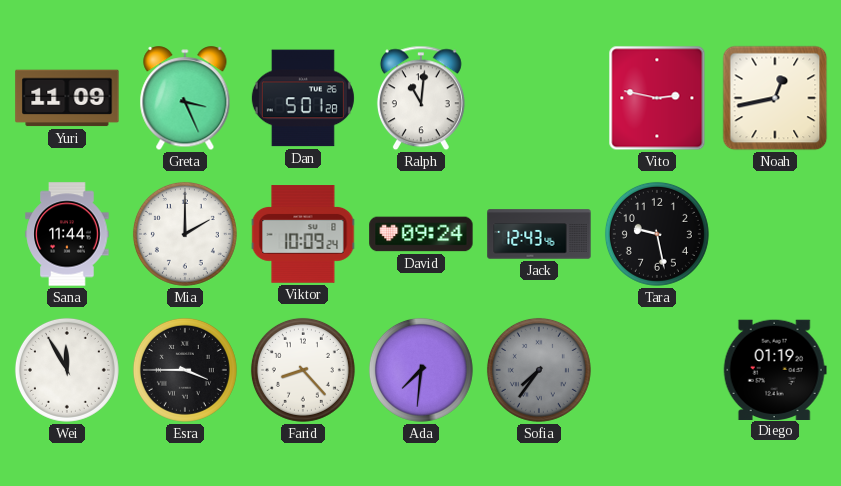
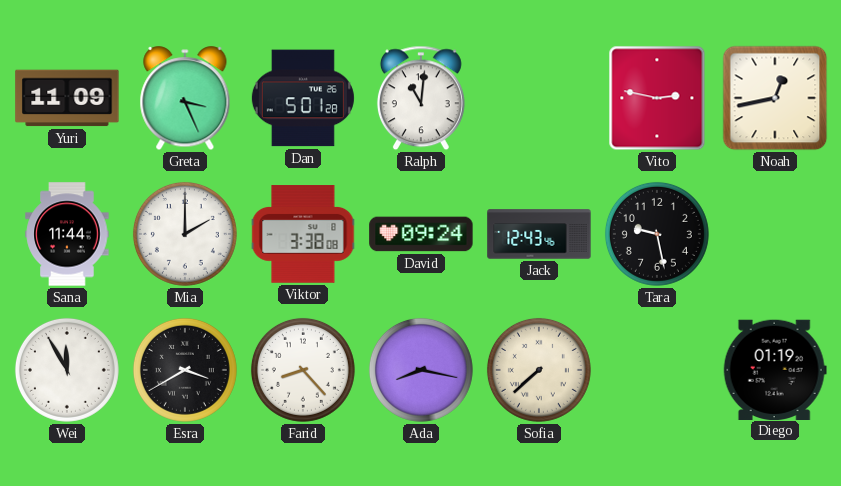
Viktor: 10:09 -> 3:38
Esra: 3:45 -> 3:40
Ada: 7:31 -> 8:17
Sofia: 7:36 -> 7:38
Sofia dial: grey -> cream
